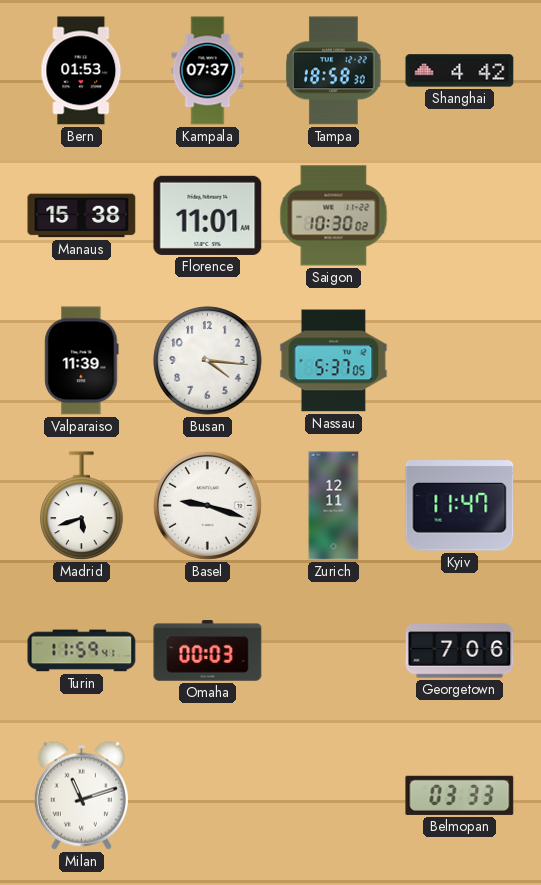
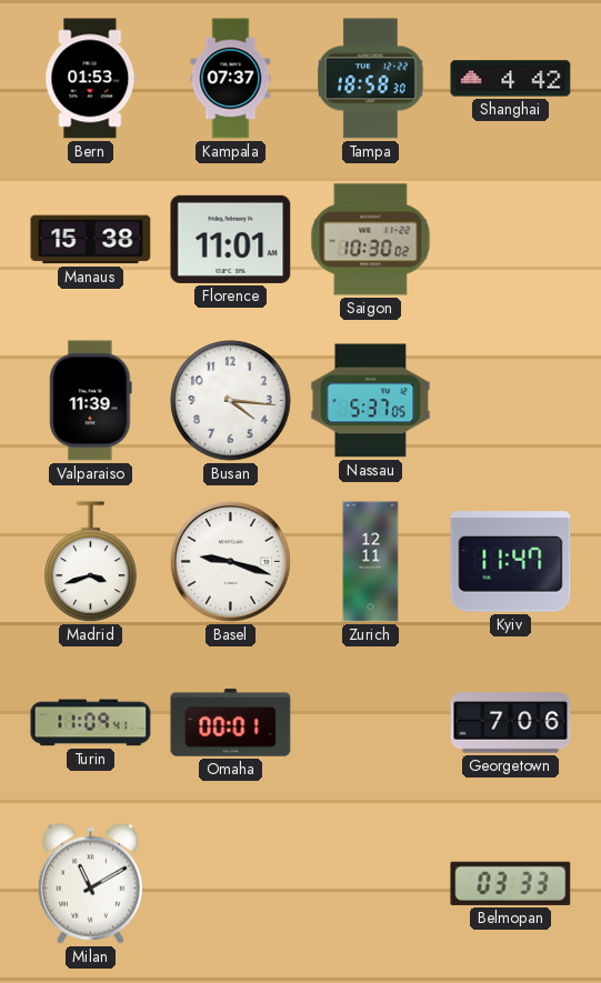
Madrid: 5:42 -> 3:42
Turin: 11:59 -> 11:09
Omaha: 00:03 -> 00:01
Milan: 11:12 -> 11:10
